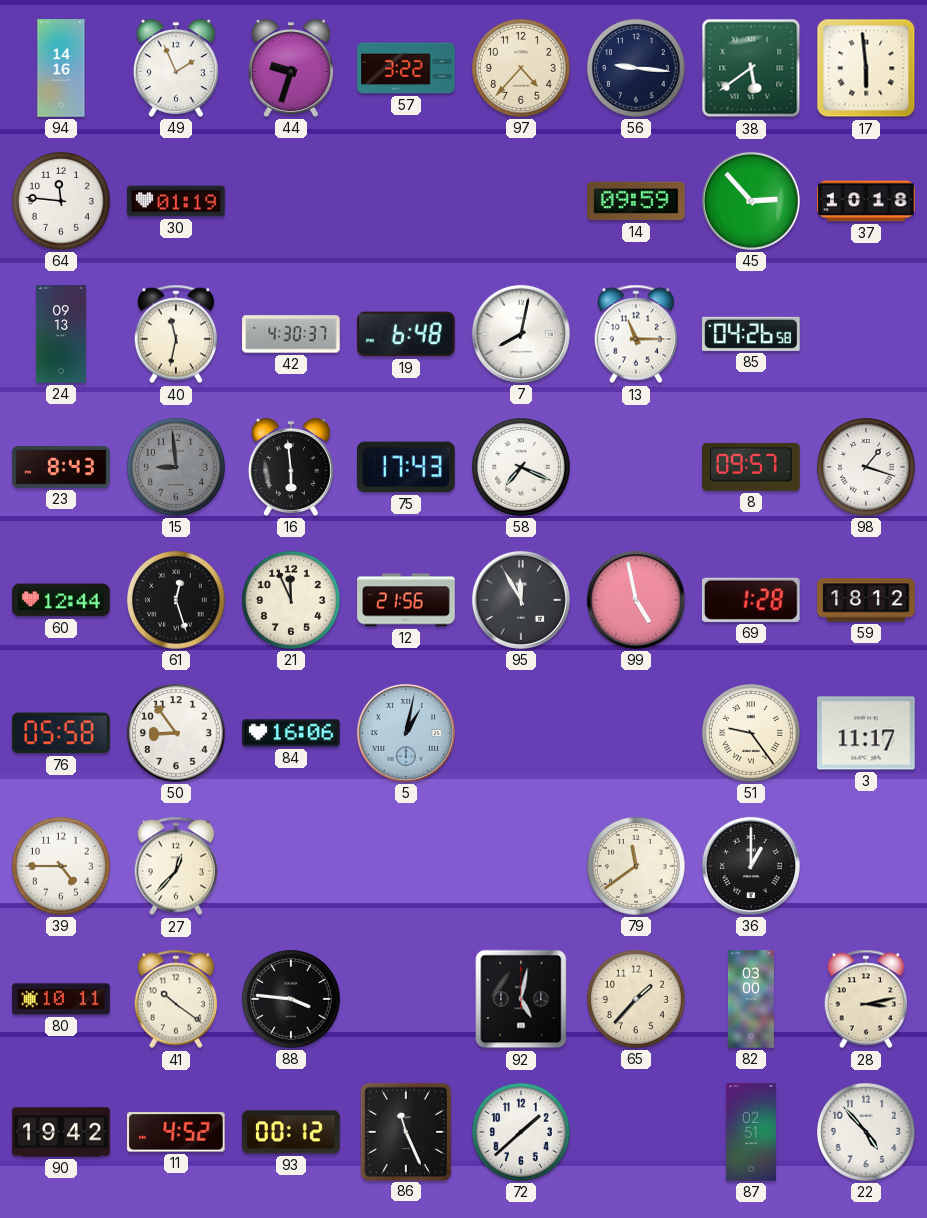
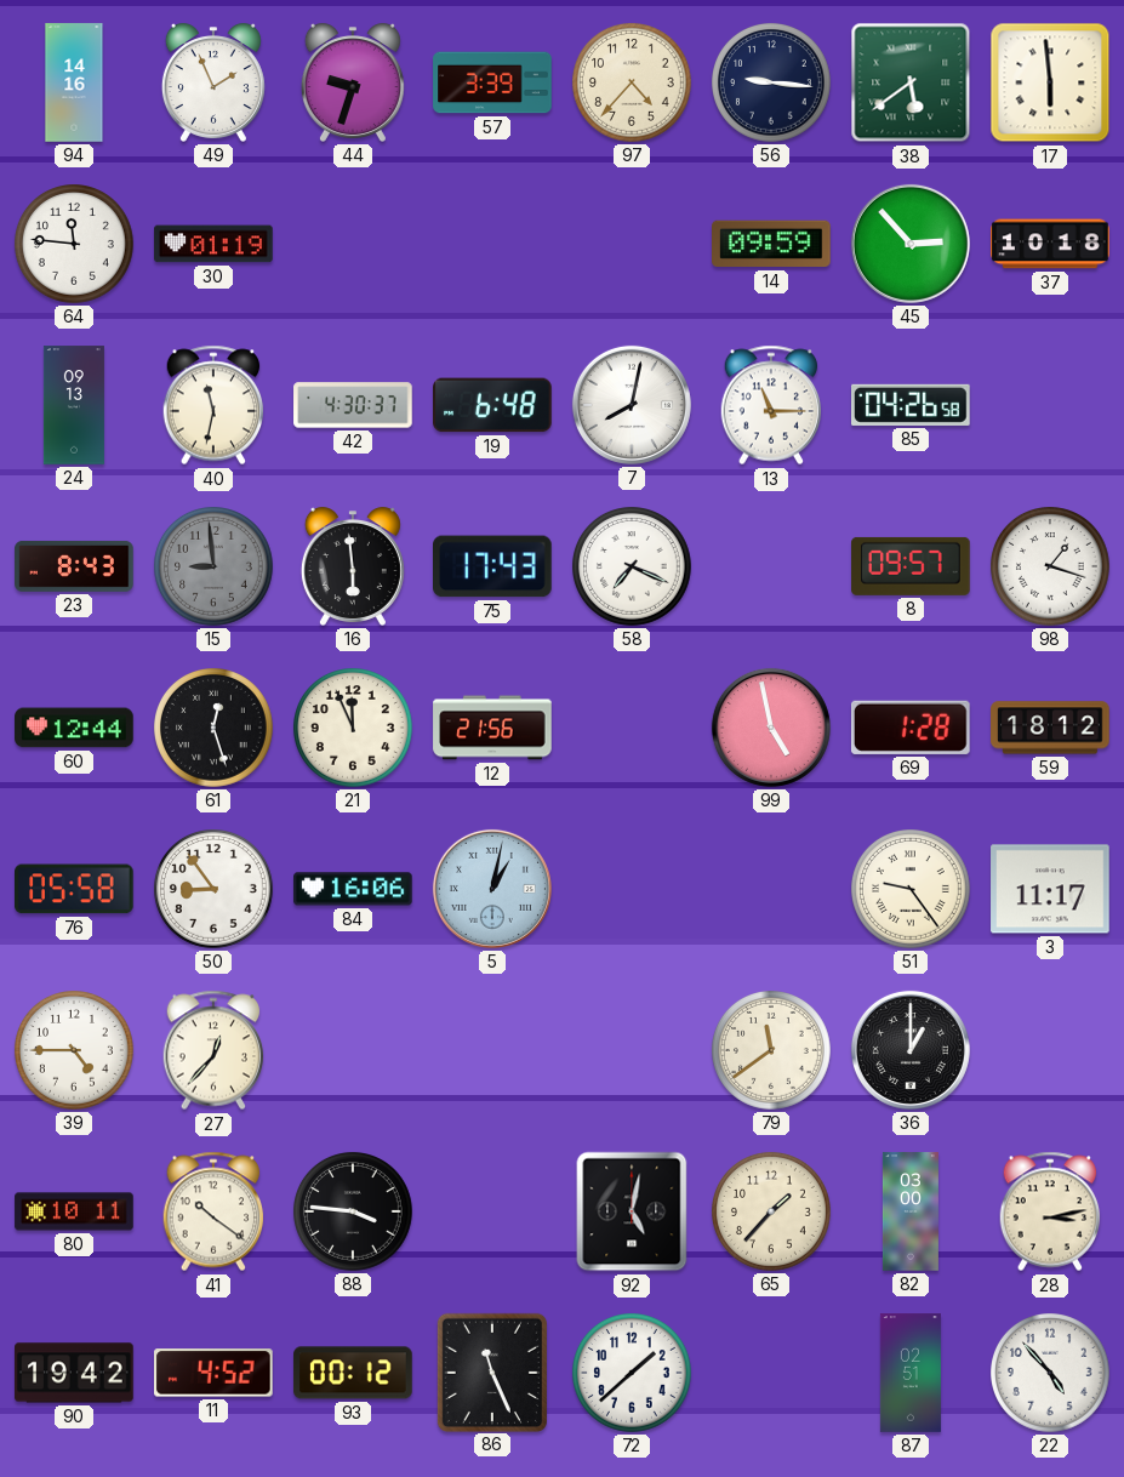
57: 3:22 -> 3:39
95: 11:55 -> none
